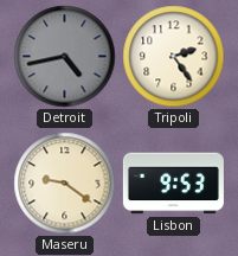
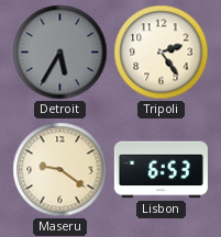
Detroit: 4:43 -> 5:35
Lisbon: 9:53 -> 6:53
